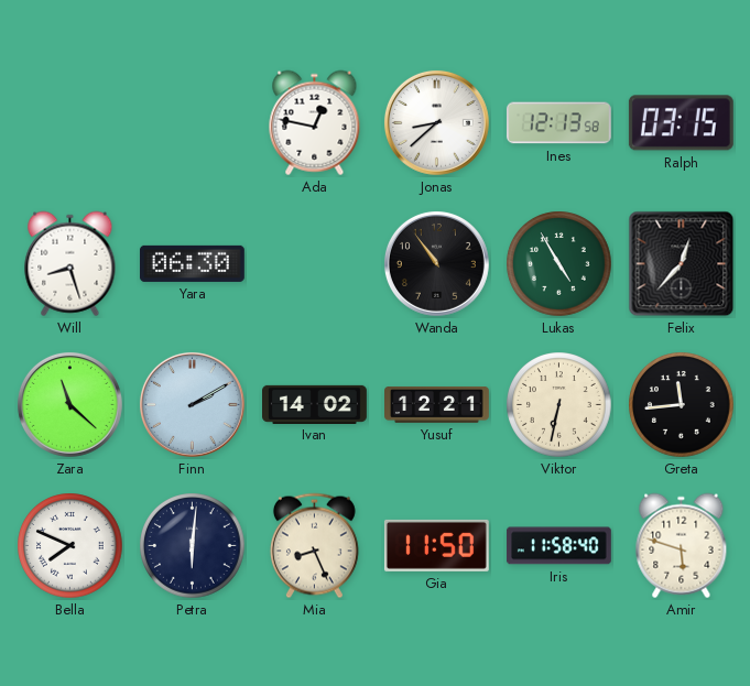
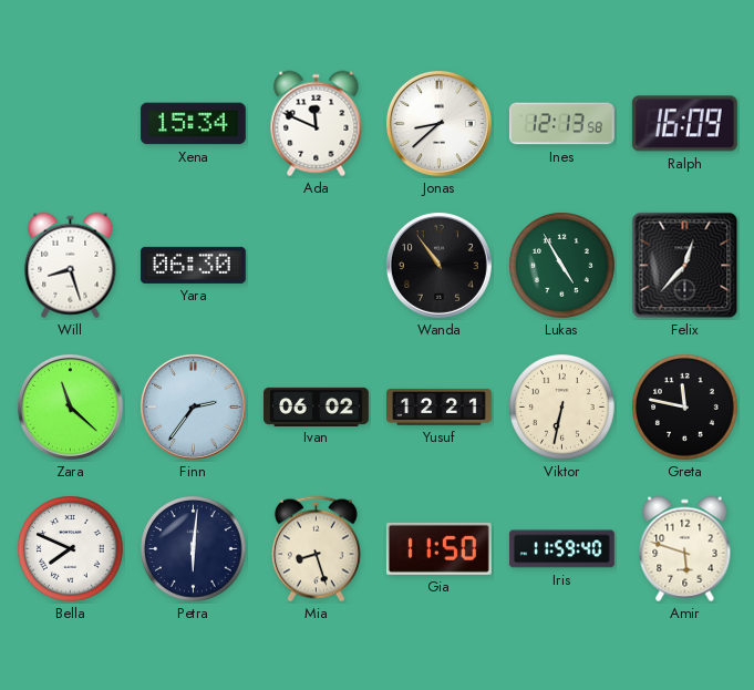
Xena: none -> 15:34
Ada: 12:47 -> 11:49
Ralph: 03:15 -> 16:09
Finn: 2:10 -> 2:36
Ivan: 14:02 -> 06:02
Greta: 11:44 -> 11:47
Mia: 8:26 -> 8:27
Iris: 11:58 -> 11:59
